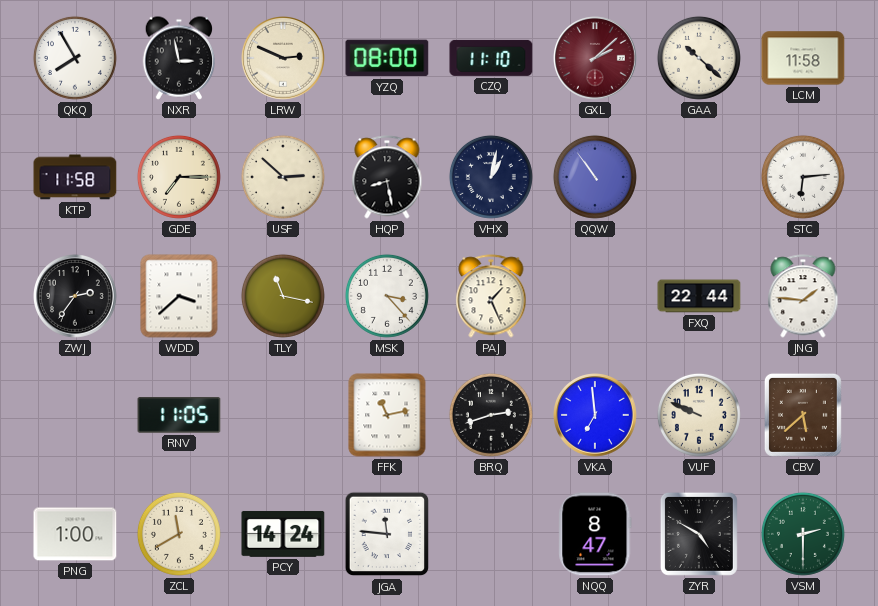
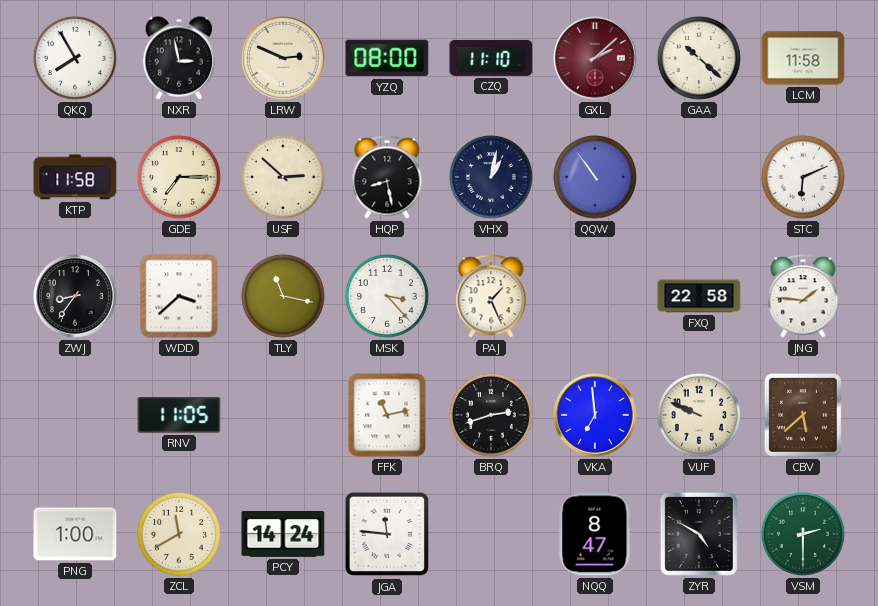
STC: 6:14 -> 6:11
ZWJ: 2:36 -> 8:36
FXQ: 22:44 -> 22:58
